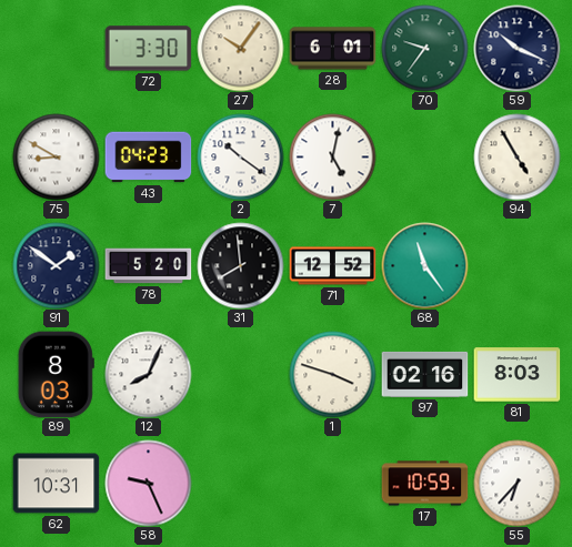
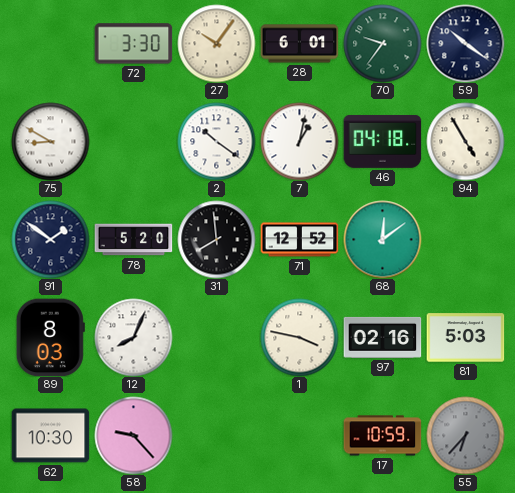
59: 10:19 -> 10:21
43: 04:23 -> none
7: 5:02 -> 1:02
46: none -> 04:18
68: 11:24 -> 12:09
1: 3:48 -> 3:47
81: 8:03 -> 5:03
62: 10:31 -> 10:30
58: 9:26 -> 9:23
55 dial: white -> grey
